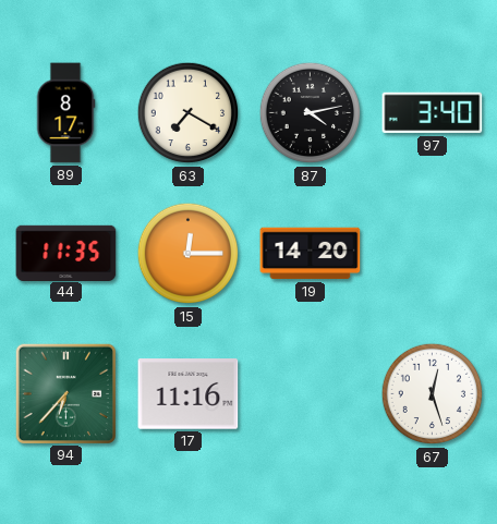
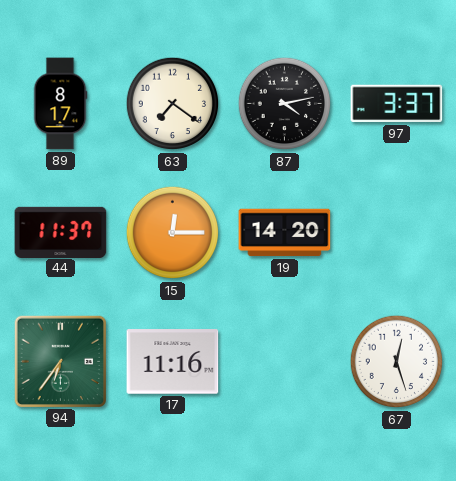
63: 7:20 -> 7:21
97: 3:40 -> 3:37
44: 11:35 -> 11:37
94: 6:37 -> 6:36
